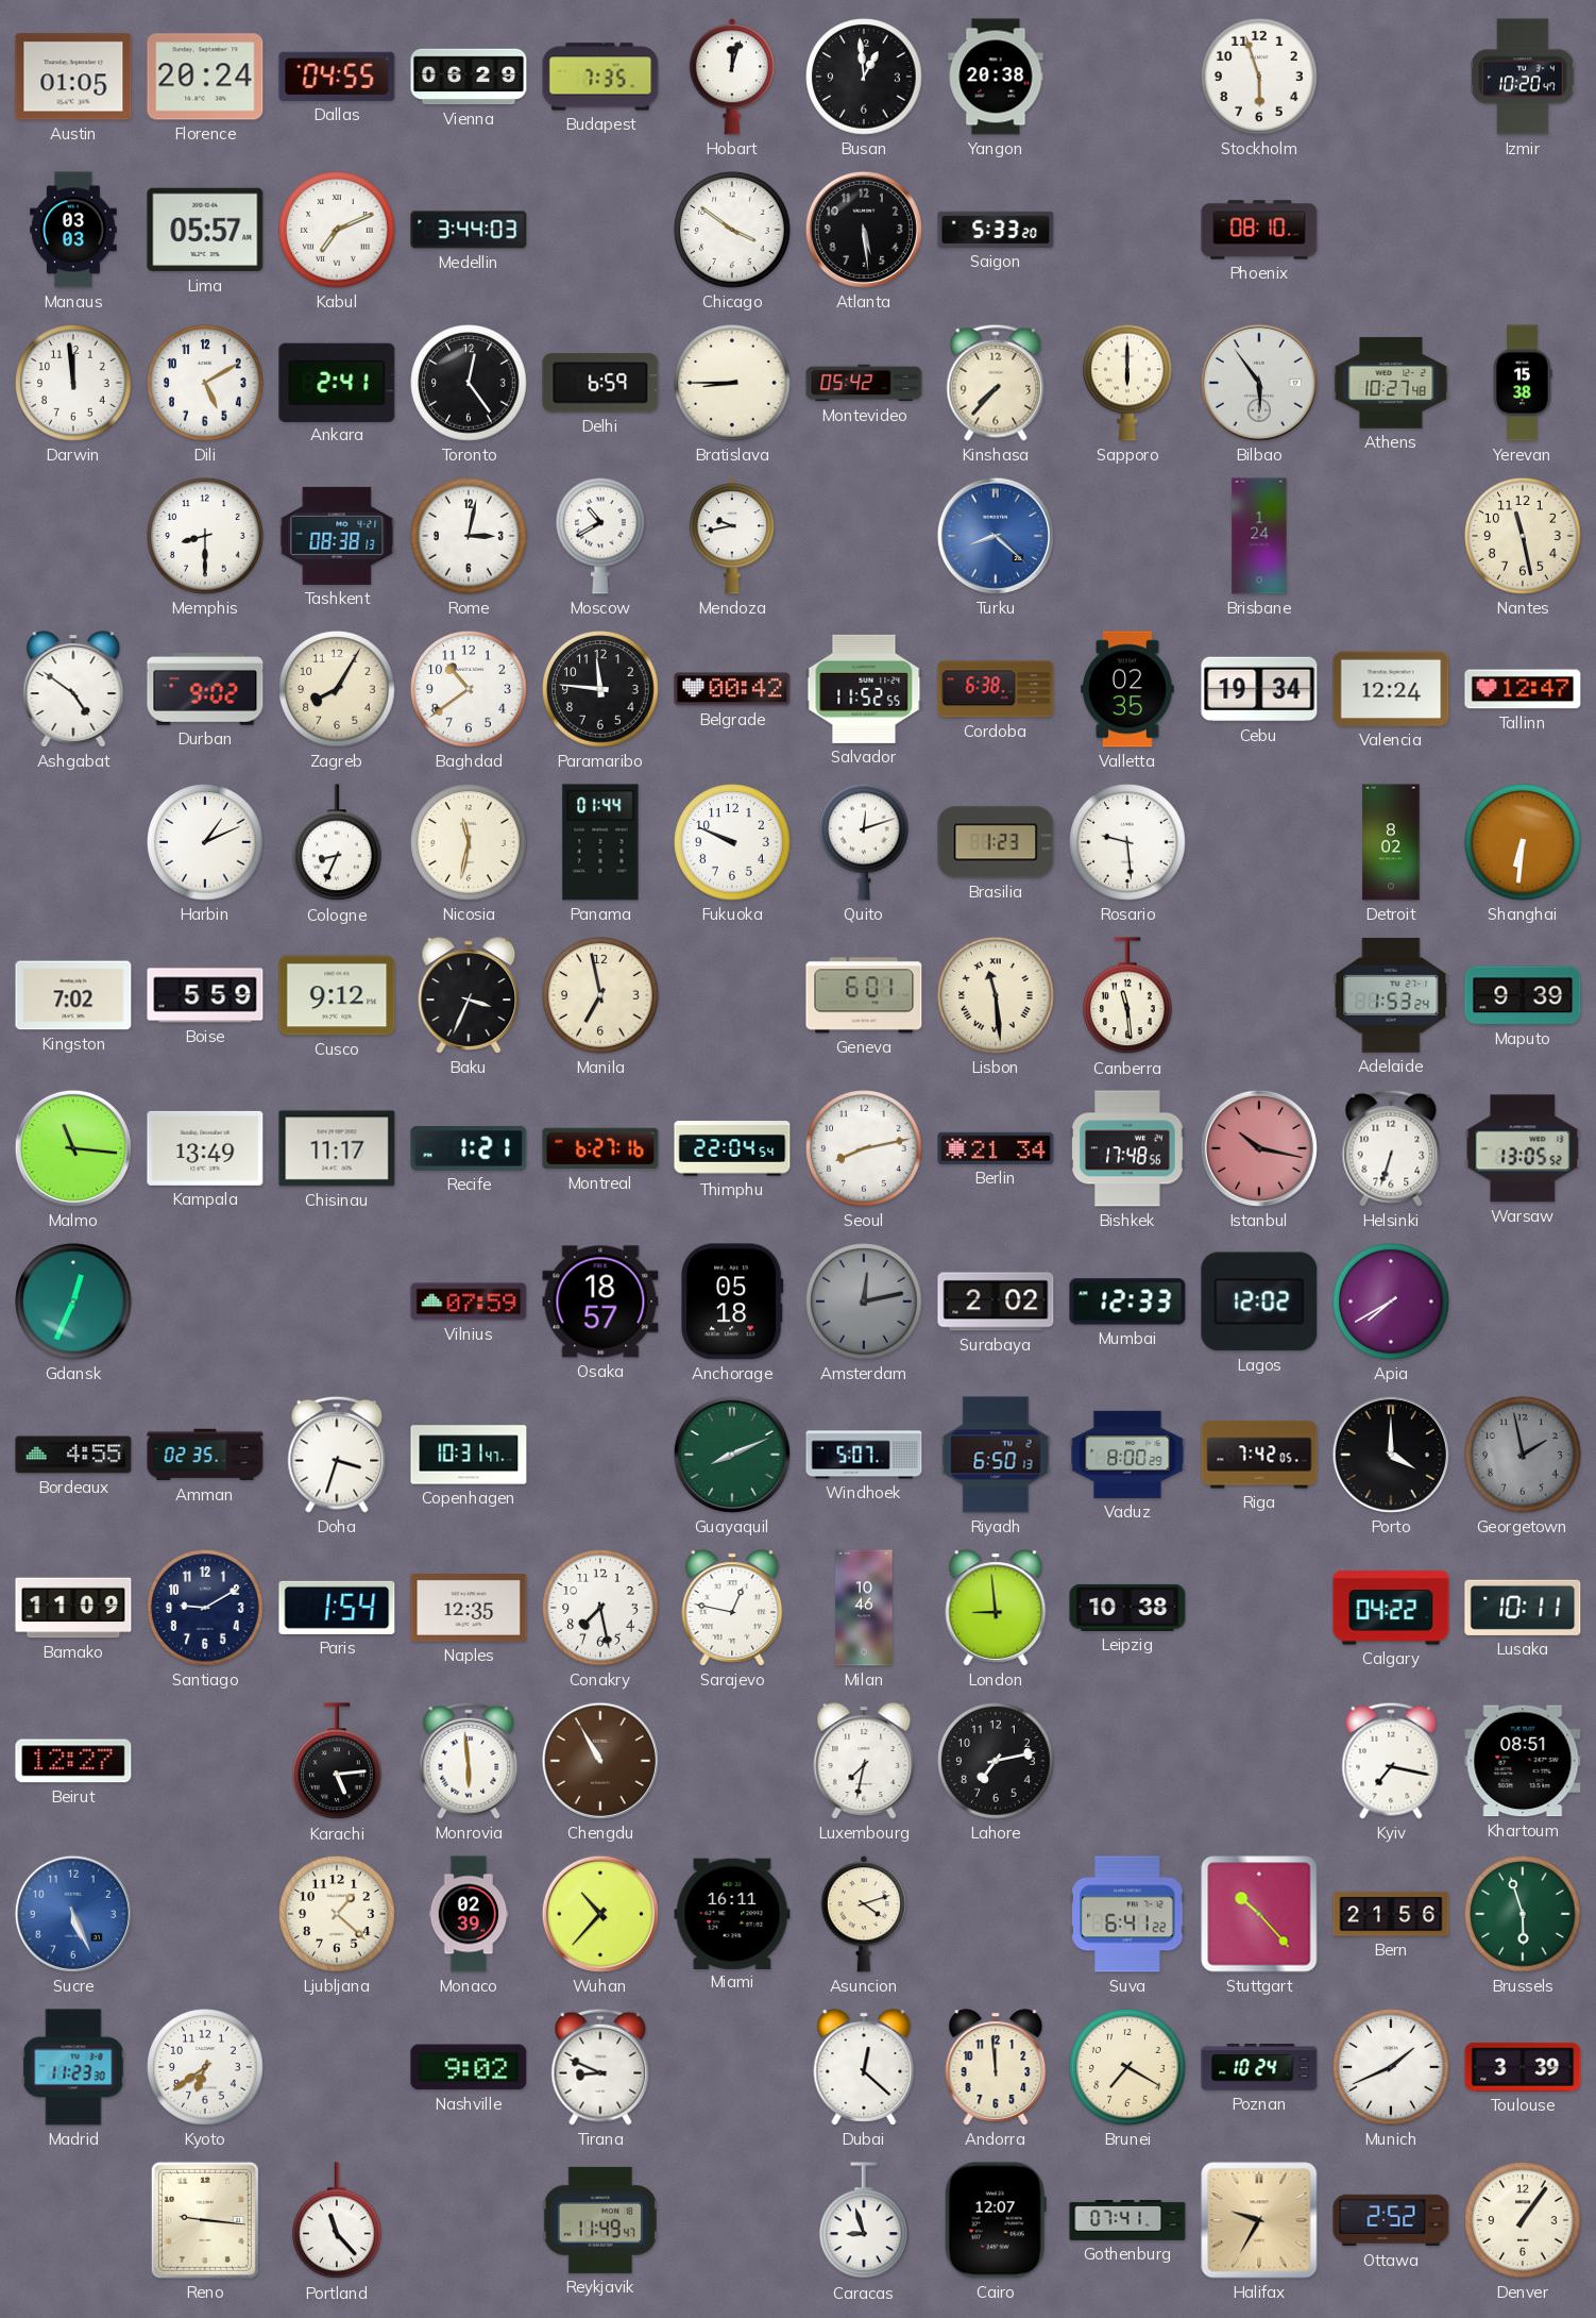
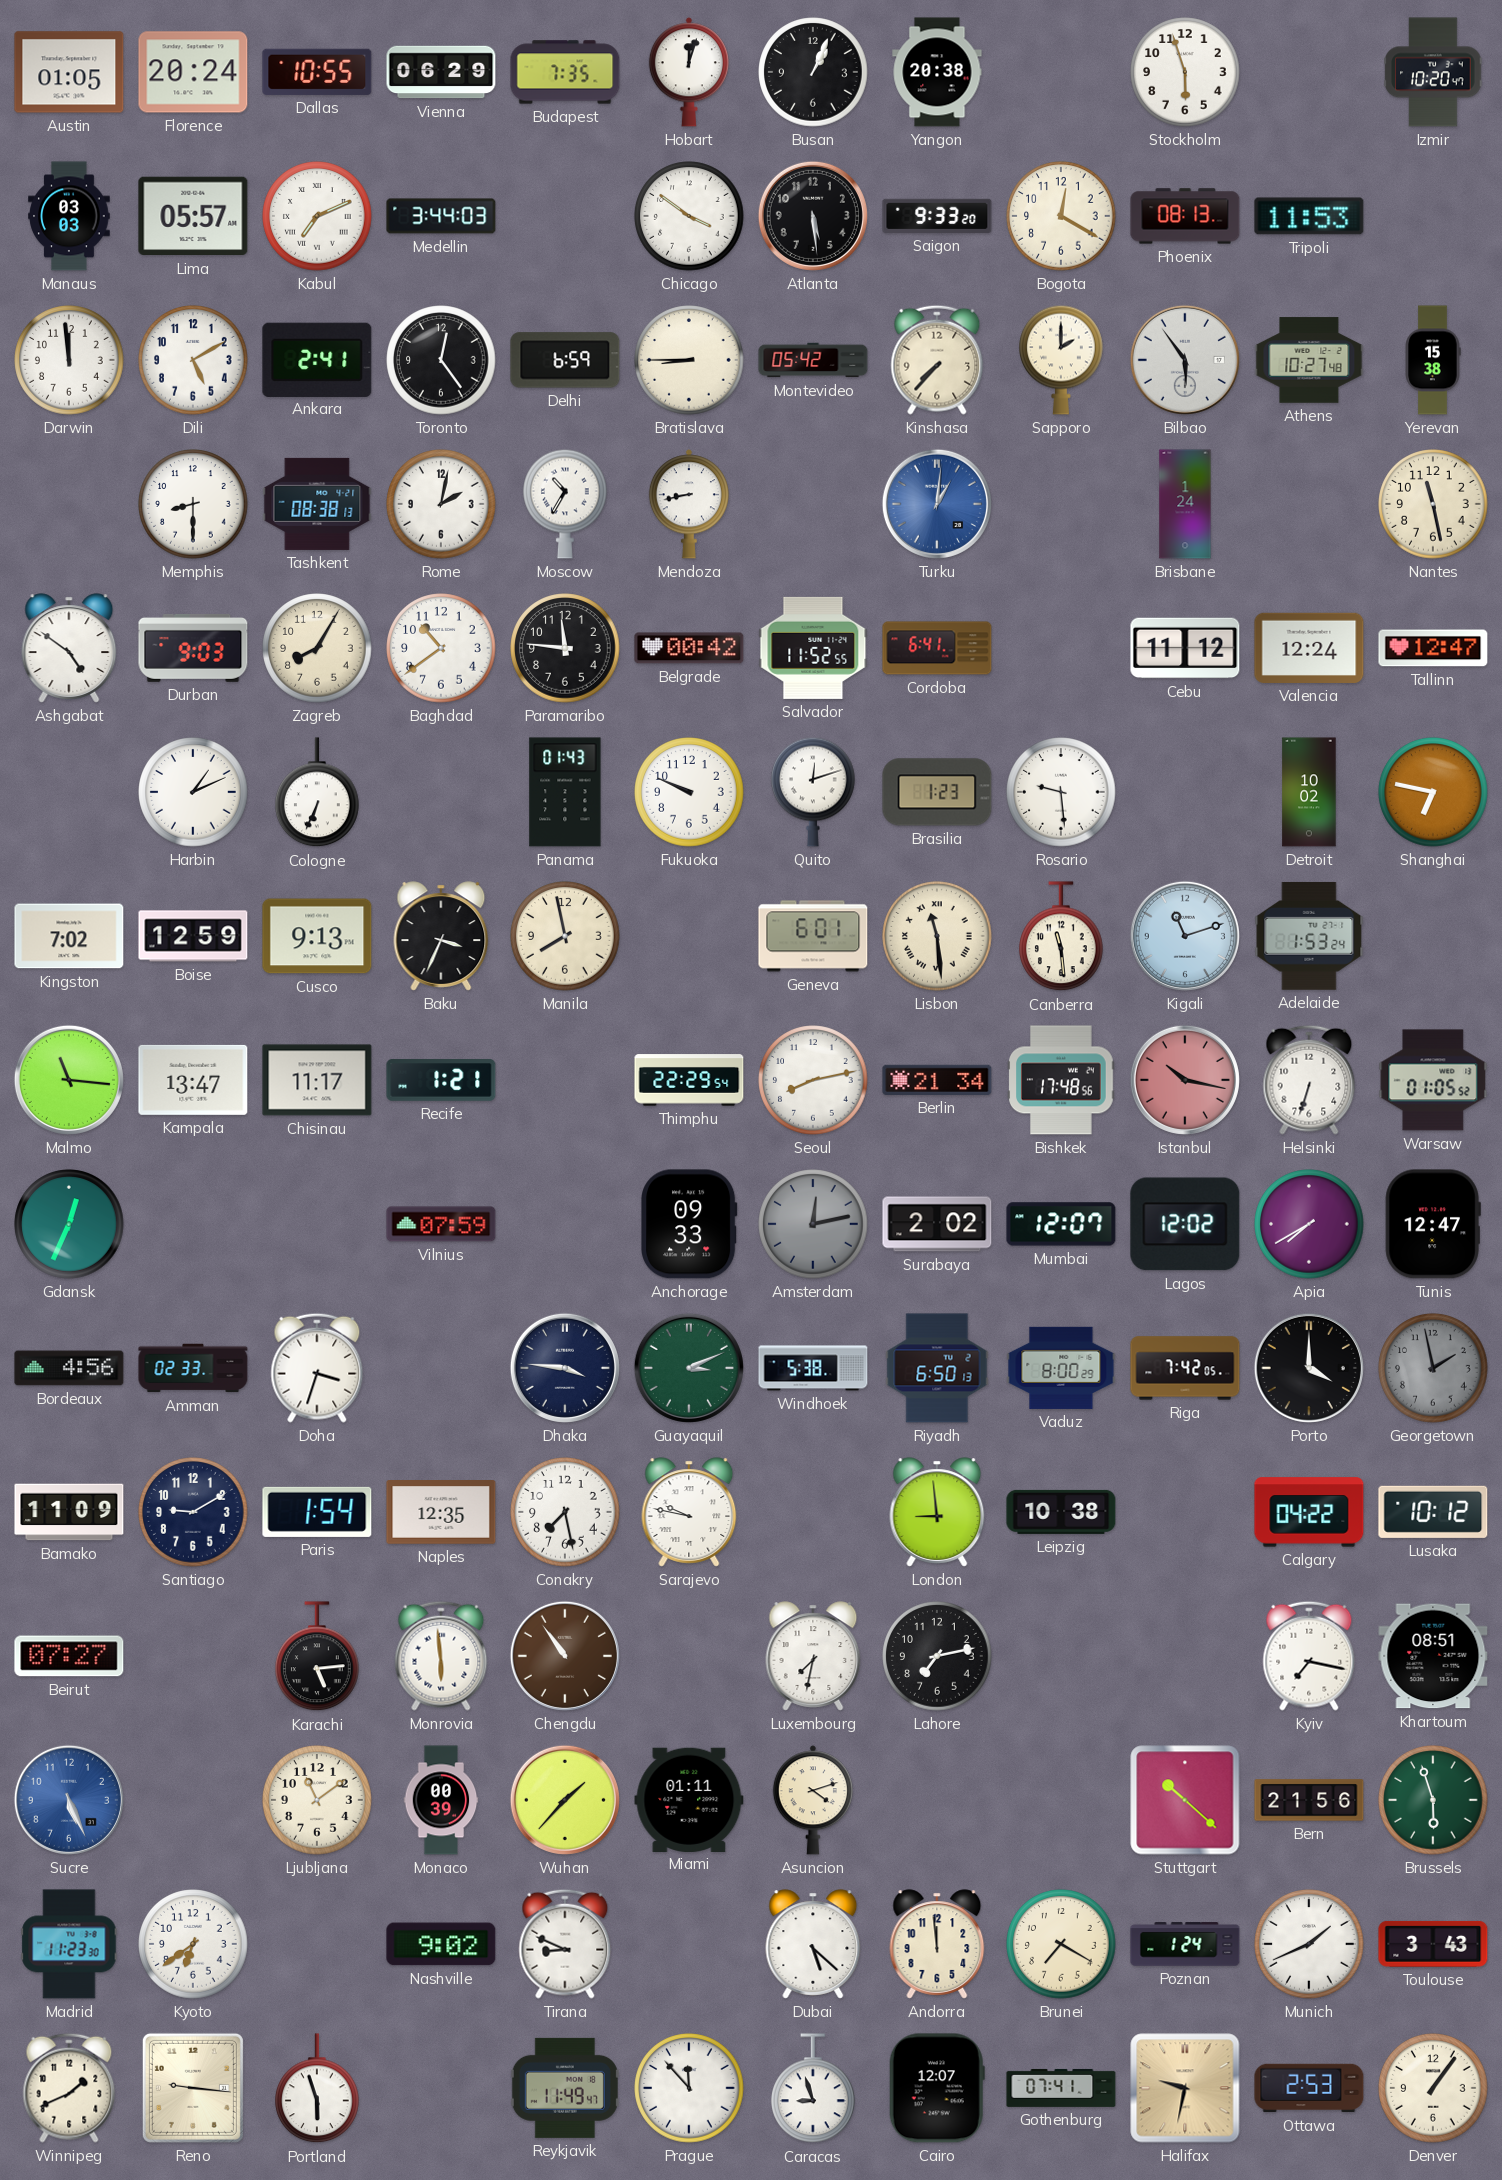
Dallas: 04:55 -> 10:55
Busan: 12:59 -> 1:04
Saigon: 5:33 -> 9:33
Bogota: none -> 12:20
Phoenix: 08:10 -> 08:13
Tripoli: none -> 11:53
Sapporo: 6:00 -> 2:00
Rome: 3:02 -> 2:02
Moscow: 10:40 -> 10:35
Mendoza: 9:43 -> 8:43
Turku: 8:22 -> 1:01
Durban: 9:02 -> 9:03
Cordoba: 6:38 -> 6:41
Valletta: 02:35 -> none
Cebu: 19:34 -> 11:12
Cologne: 8:34 -> 6:34
Nicosia: 11:32 -> none
Panama: 01:44 -> 01:43
Detroit: 8:02 -> 10:02
Shanghai: 6:31 -> 6:47
Boise: 5:59 -> 12:59
Cusco: 9:12 -> 9:13
Manila: 6:58 -> 7:58
Kigali: none -> 11:12
Maputo: 9:39 -> none
Kampala: 13:49 -> 13:47
Montreal: 6:27 -> none
Thimphu: 22:04 -> 22:29
Warsaw: 13:05 -> 01:05
Osaka: 18:57 -> none
Anchorage: 05:18 -> 09:33
Mumbai: 12:33 -> 12:07
Tunis: none -> 12:47
Bordeaux: 4:55 -> 4:56
Amman: 02:35 -> 02:33
Copenhagen: 10:31 -> none
Dhaka: none -> 3:46
Guayaquil: 8:11 -> 3:11
Windhoek: 5:07 -> 5:38
Sarajevo: 12:47 -> 9:47
Milan: 10:46 -> none
Lusaka: 10:11 -> 10:12
Beirut: 12:27 -> 07:27
Chengdu: 10:55 -> 10:54
Ljubljana: 1:22 -> 11:09
Monaco: 02:39 -> 00:39
Wuhan: 10:37 -> 1:37
Miami: 16:11 -> 01:11
Suva: 6:41 -> none
Stuttgart: 10:23 -> 10:22
Dubai: 12:22 -> 5:22
Poznan: 10:24 -> 1:24
Toulouse: 3:39 -> 3:43
Winnipeg: none -> 1:41
Portland: 11:23 -> 5:57
Prague: none -> 11:53
Halifax: 9:35 -> 9:32
Ottawa: 2:52 -> 2:53
